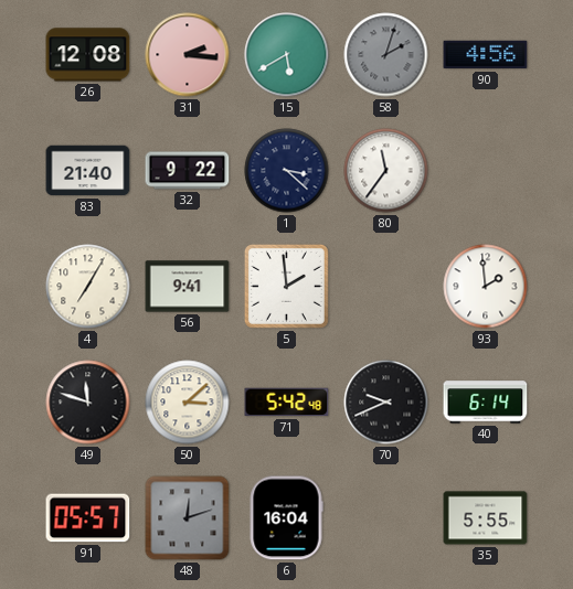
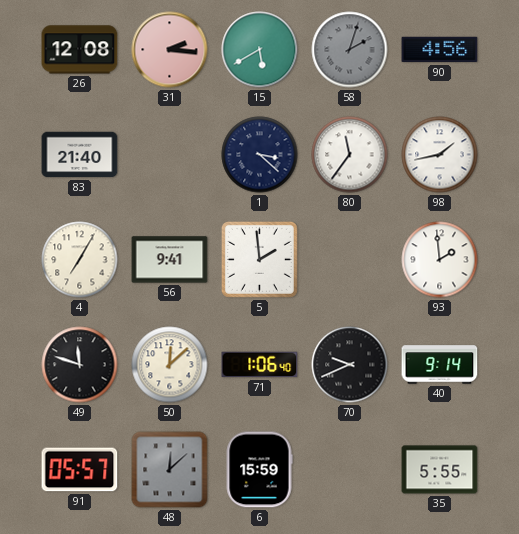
32: 9:22 -> none
98: none -> 1:43
50: 3:08 -> 12:08
71: 5:42 -> 1:06
40: 6:14 -> 9:14
48: 12:12 -> 12:08
6: 16:04 -> 15:59
